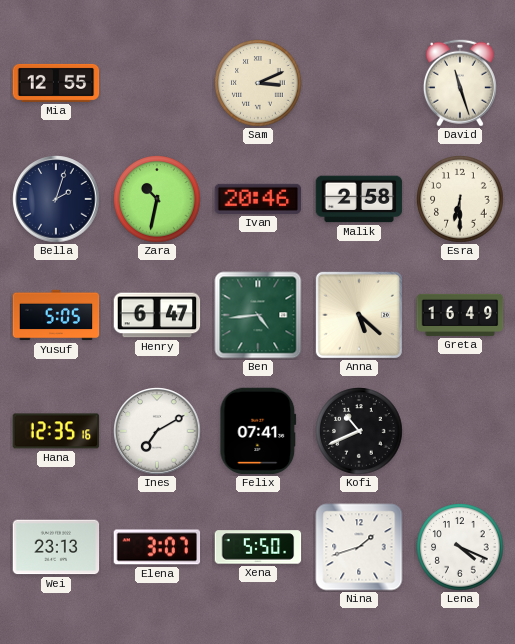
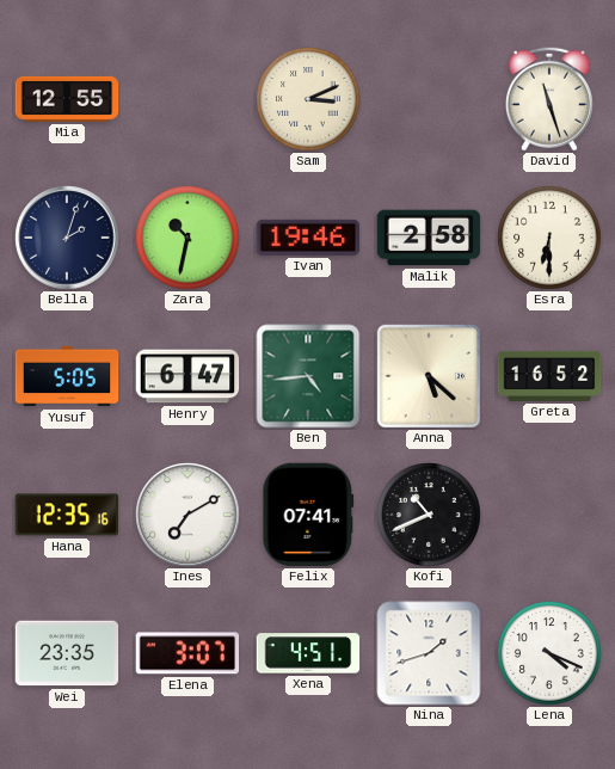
Ivan: 20:46 -> 19:46
Greta: 16:49 -> 16:52
Wei: 23:13 -> 23:35
Xena: 5:50 -> 4:51
